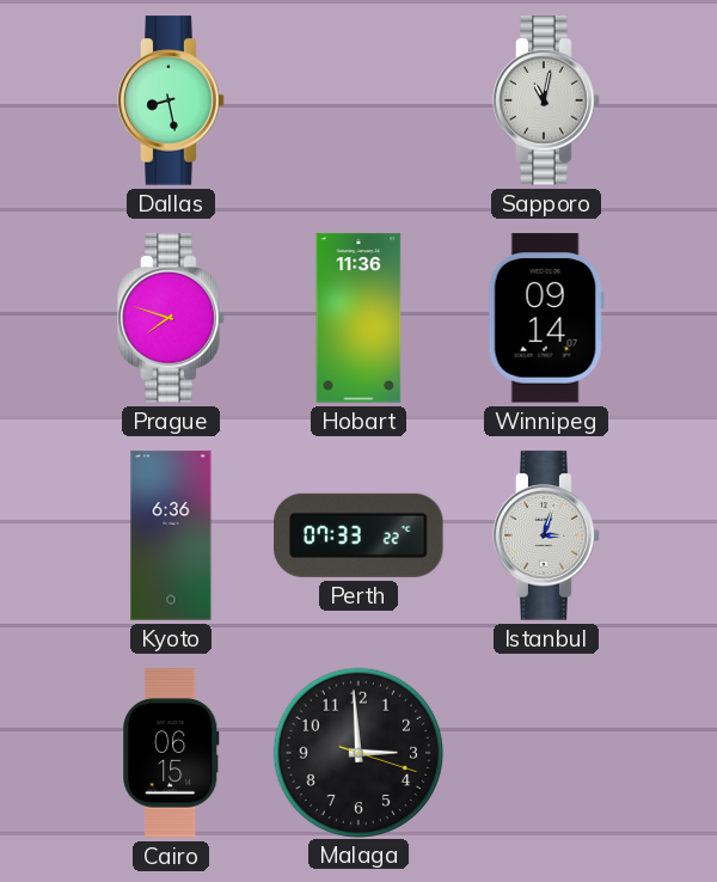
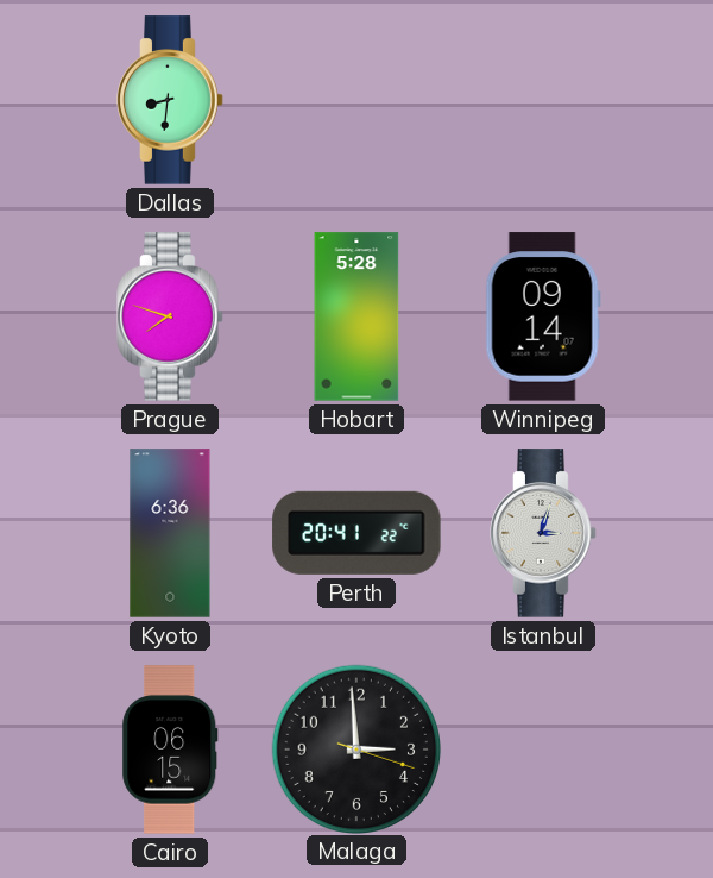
Dallas: 8:28 -> 8:31
Sapporo: 11:02 -> none
Hobart: 11:36 -> 5:28
Perth: 07:33 -> 20:41
